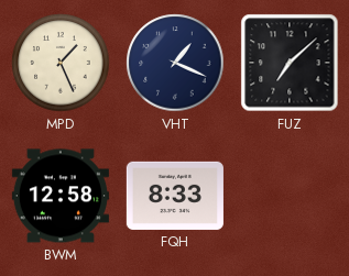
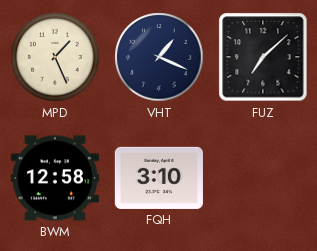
FQH: 8:33 -> 3:10
